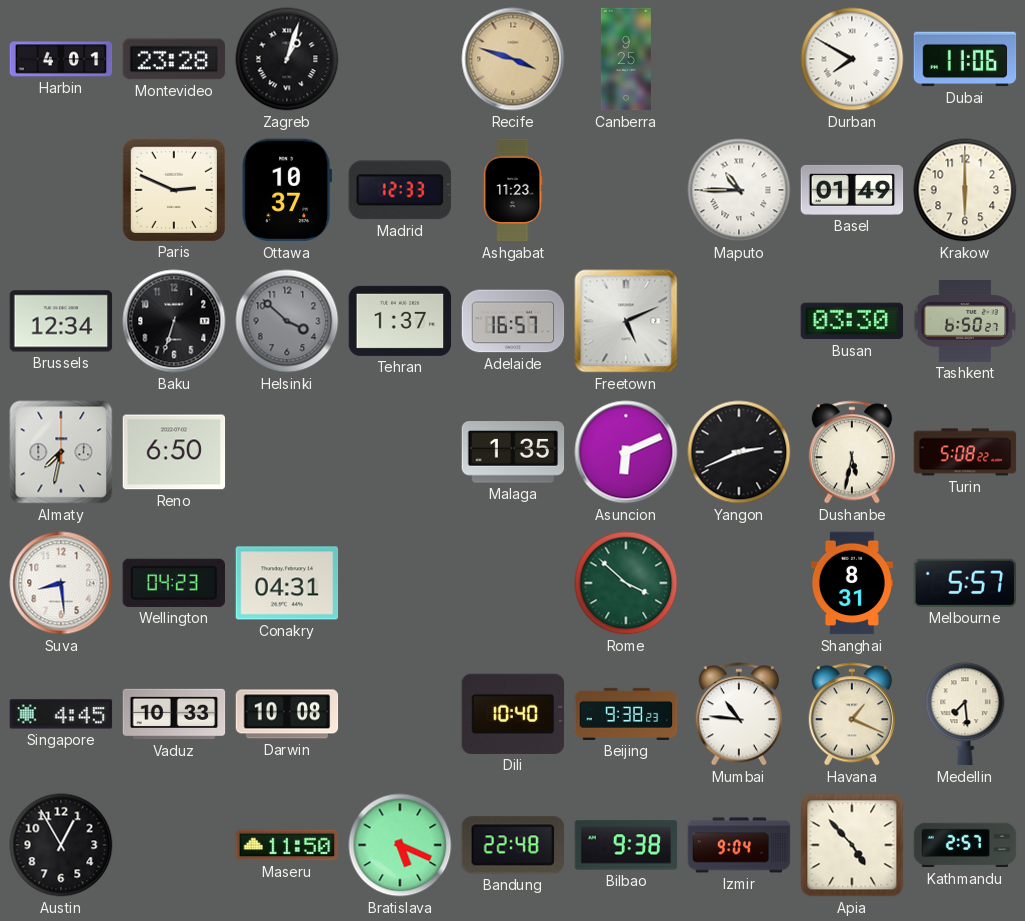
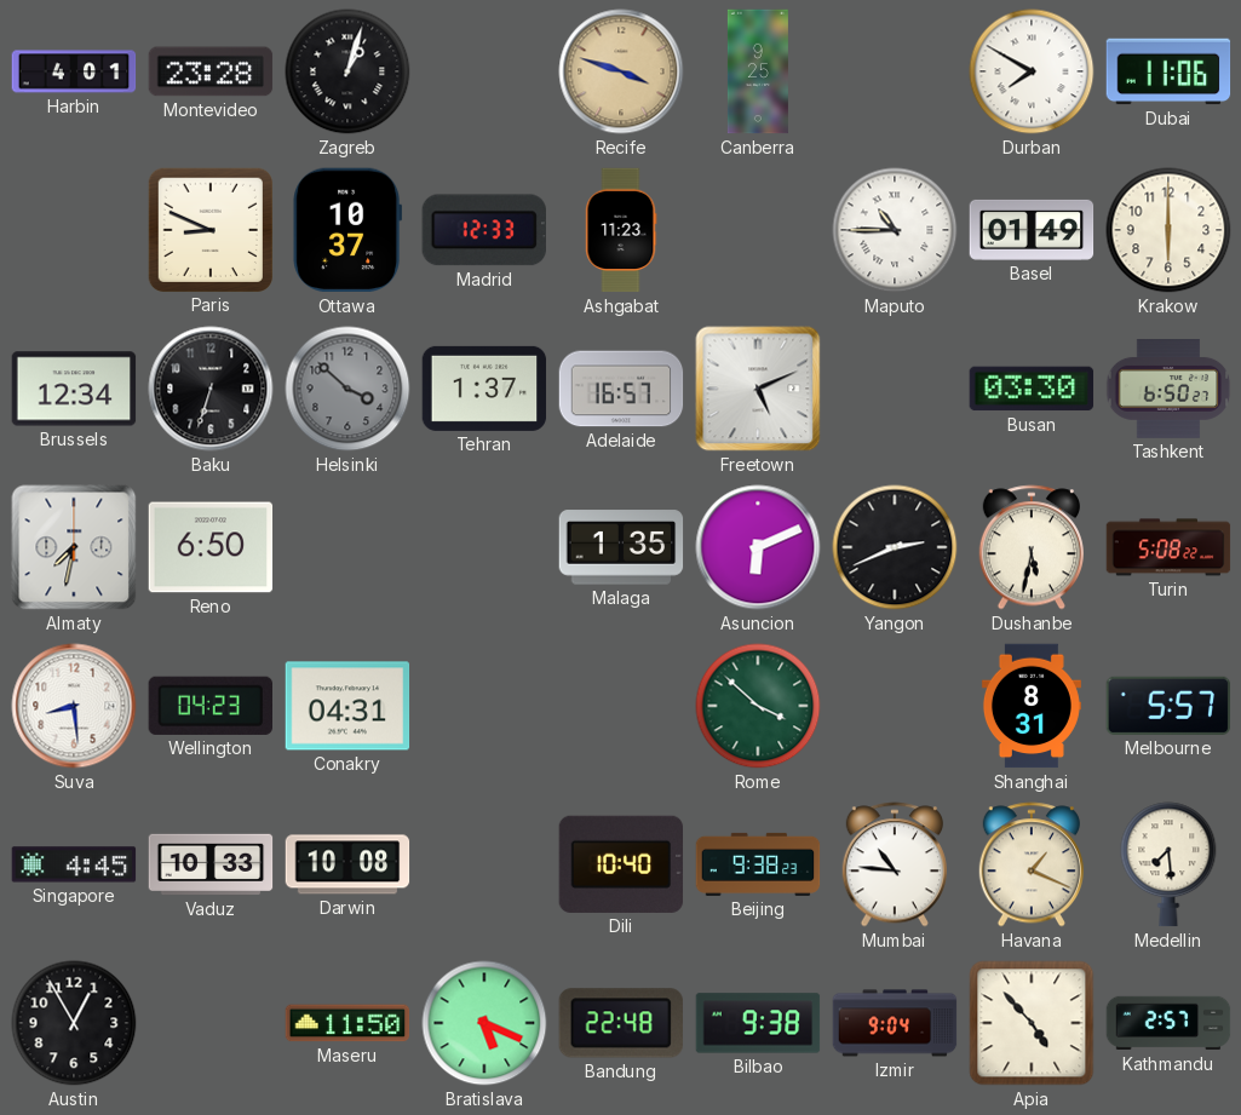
Paris: 2:49 -> 8:49
